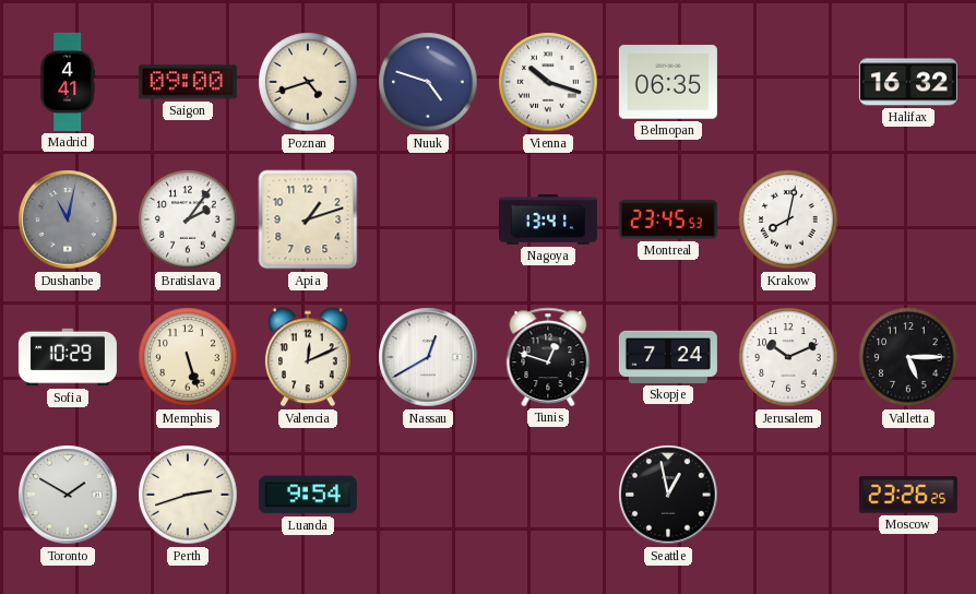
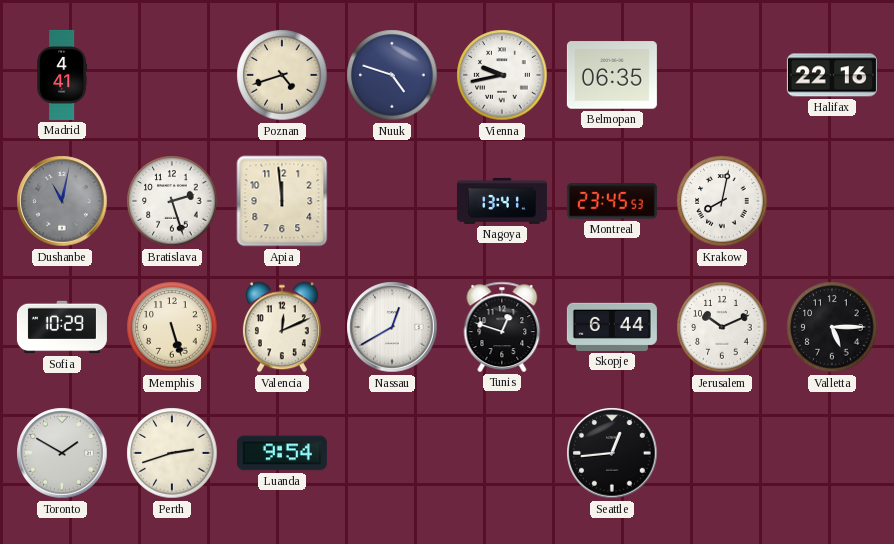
Saigon: 09:00 -> none
Vienna: 10:18 -> 9:43
Halifax: 16:32 -> 22:16
Bratislava: 2:06 -> 2:27
Apia: 1:12 -> 11:59
Skopje: 7:24 -> 6:44
Seattle: 12:58 -> 12:44
Moscow: 23:26 -> none
